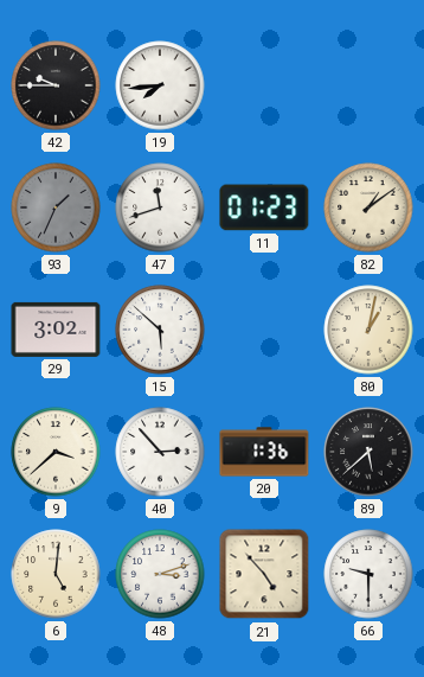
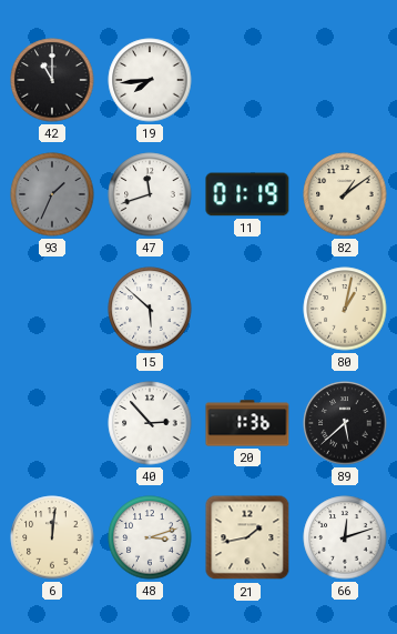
42: 9:45 -> 11:00
11: 01:23 -> 01:19
29: 3:02 -> none
9: 3:38 -> none
6: 5:01 -> 12:01
21: 4:53 -> 1:43
66: 9:30 -> 12:12
